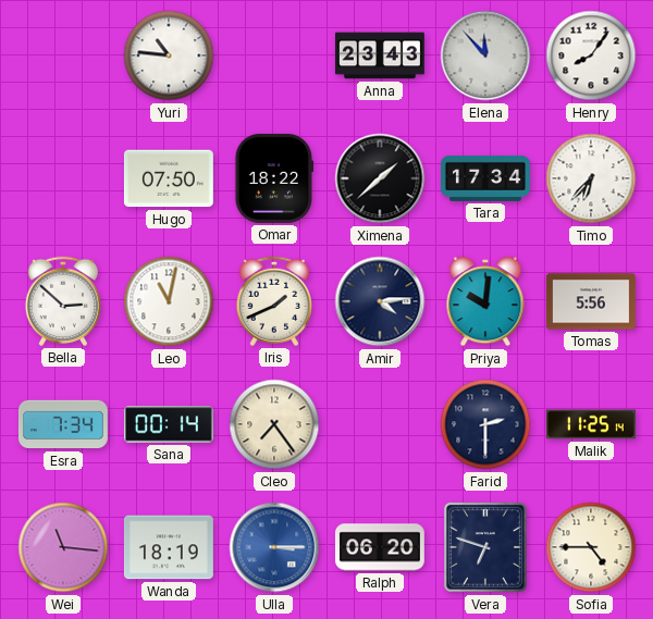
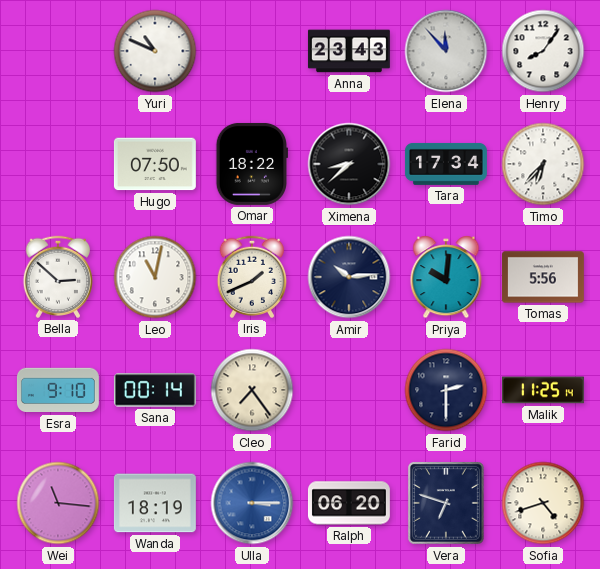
Yuri: 10:46 -> 10:49
Ximena: 1:38 -> 8:38
Amir: 4:14 -> 10:14
Esra: 7:34 -> 9:10
Sofia: 4:45 -> 4:42
